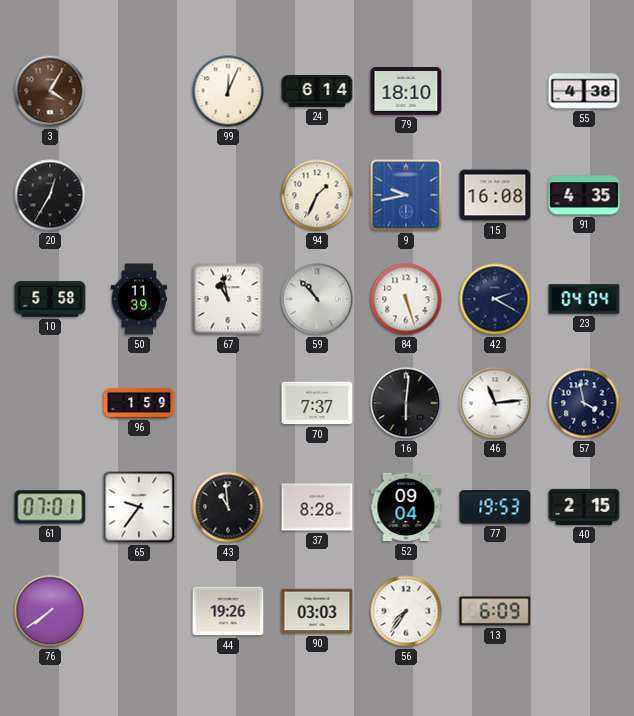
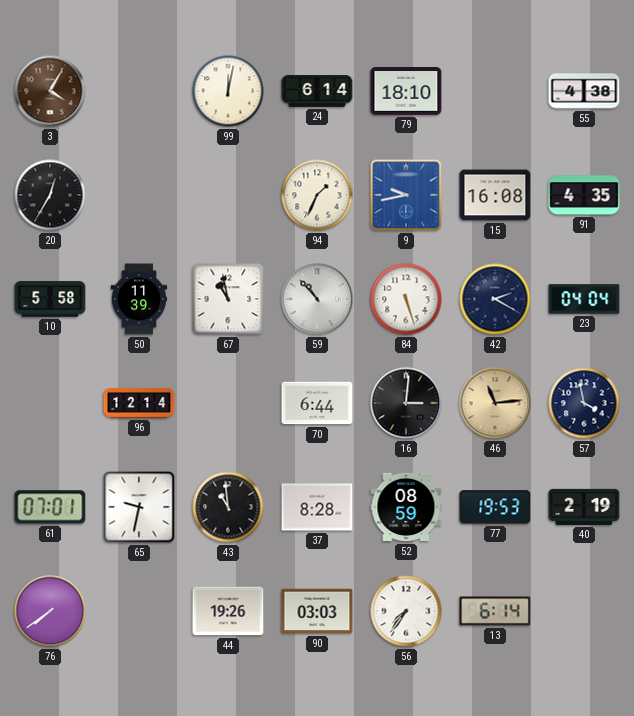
99: 12:04 -> 12:02
96: 1:59 -> 12:14
70: 7:37 -> 6:44
16: 6:01 -> 3:01
46 dial: white -> champagne
65: 9:36 -> 9:32
52: 09:04 -> 08:59
40: 2:15 -> 2:19
13: 6:09 -> 6:14
